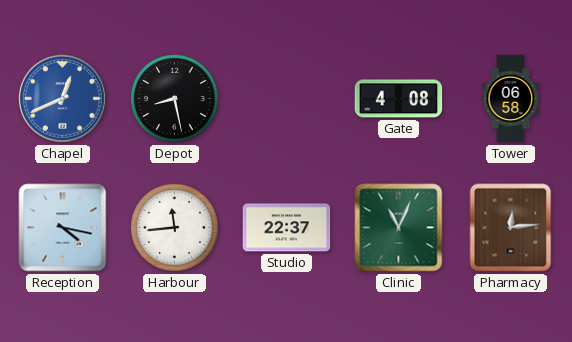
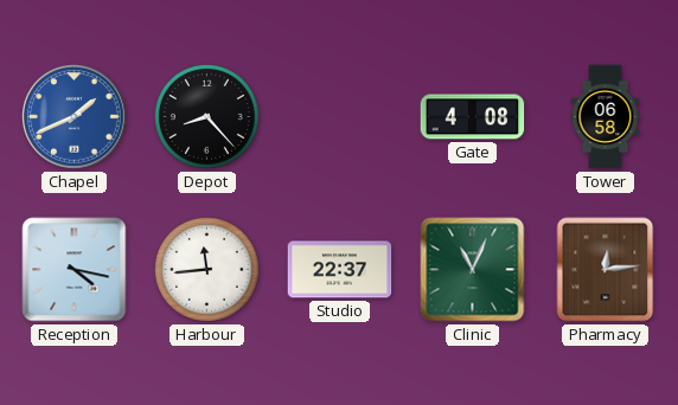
Chapel: 12:41 -> 1:41
Depot: 8:28 -> 8:23
